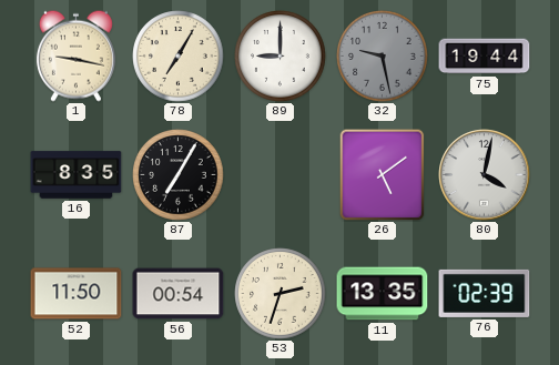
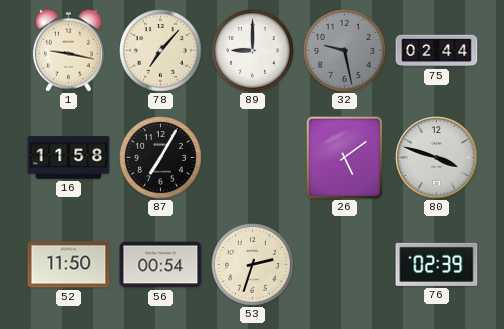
78: 7:05 -> 7:07
75: 19:44 -> 02:44
16: 8:35 -> 11:58
80: 4:02 -> 3:48
11: 13:35 -> none
